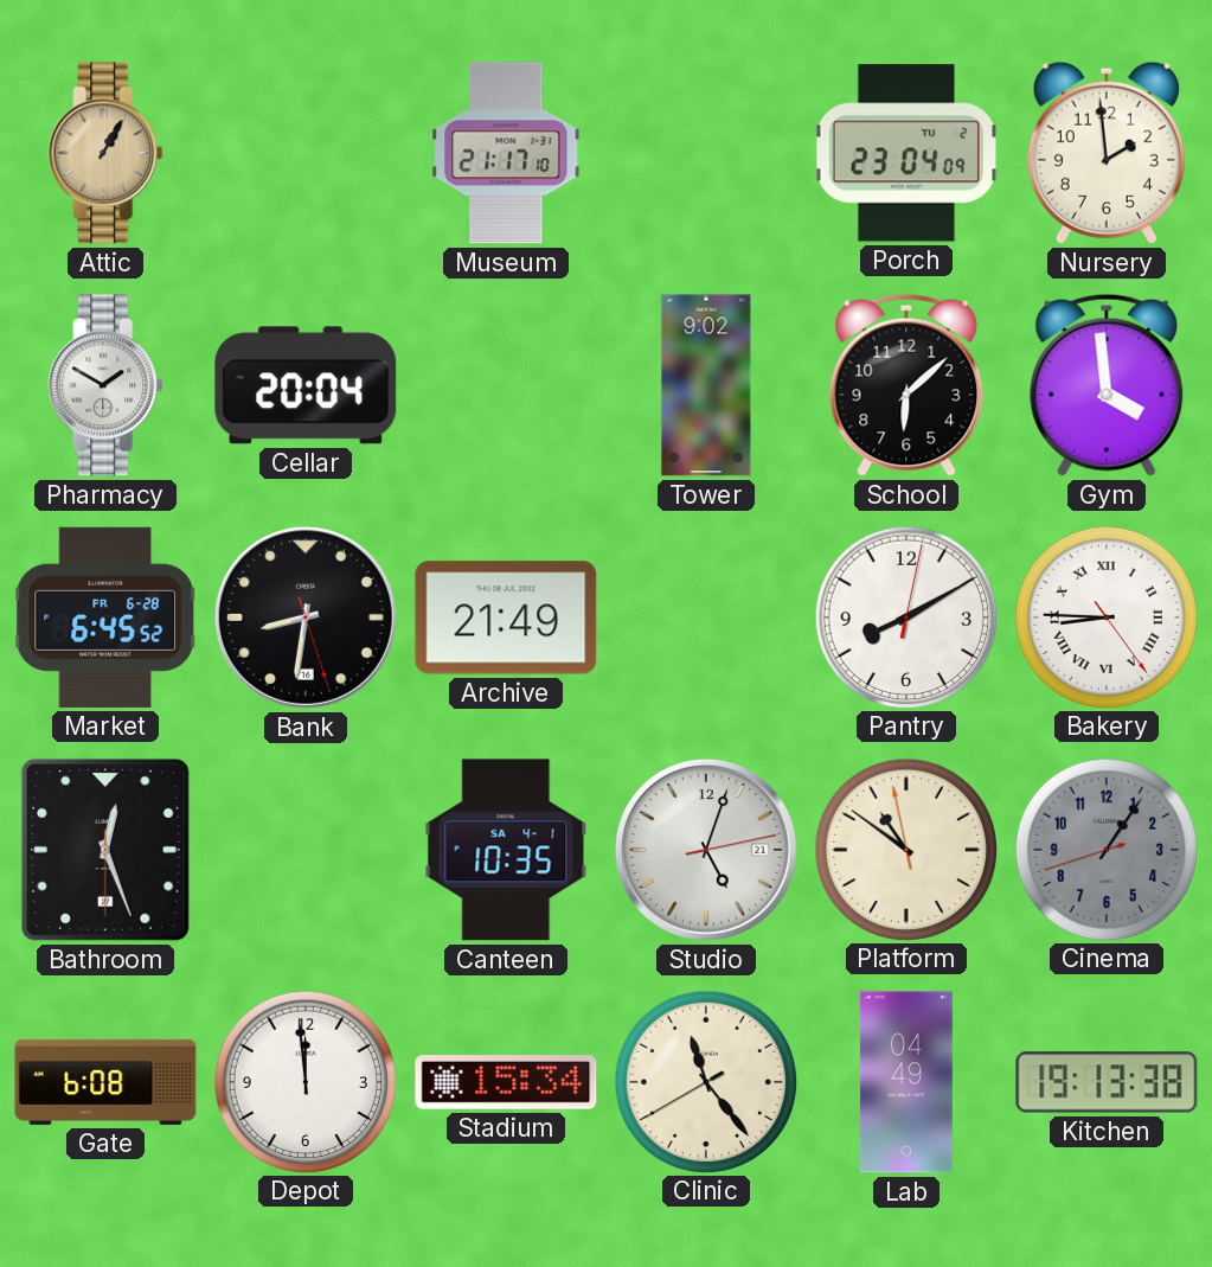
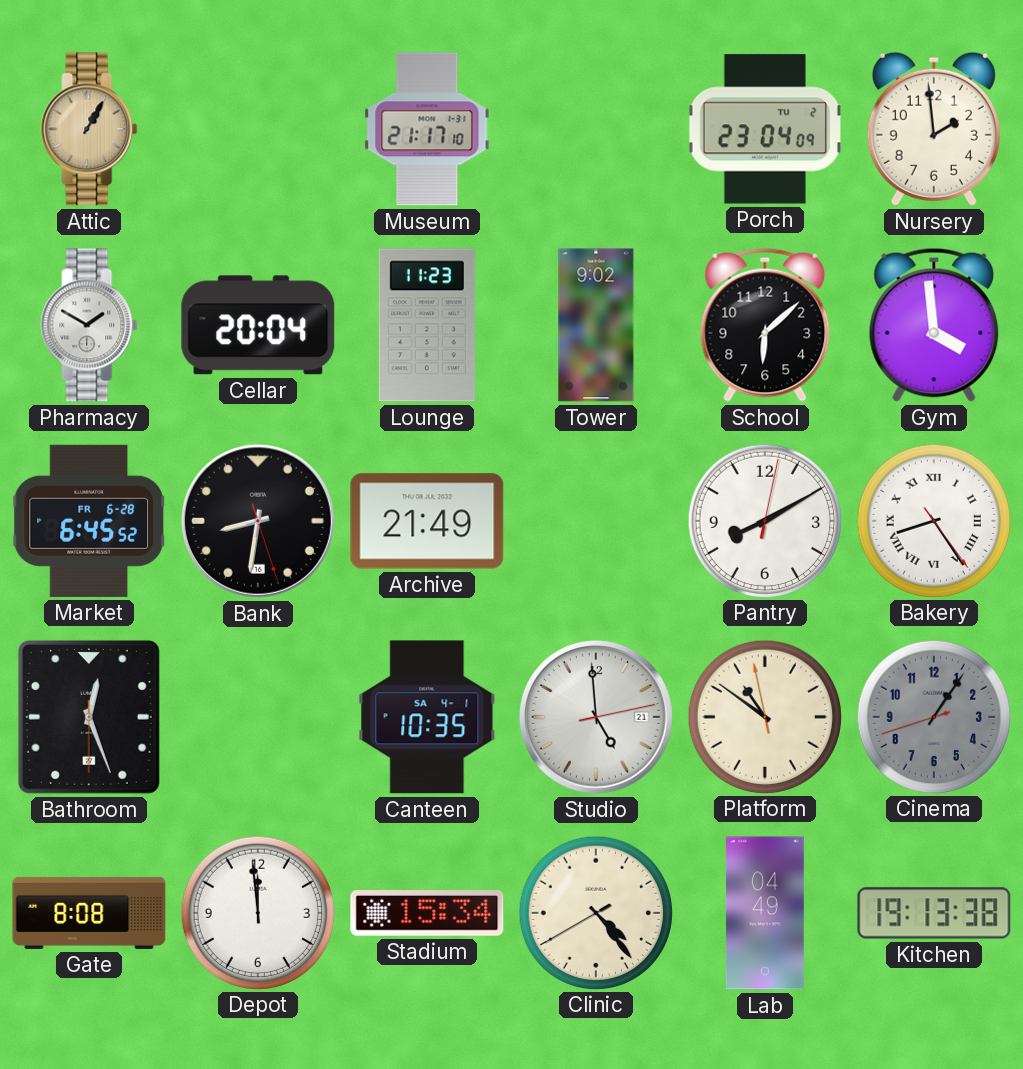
Lounge: none -> 11:23
Bakery: 8:45 -> 8:24
Studio: 5:03 -> 4:59
Gate: 6:08 -> 8:08
Clinic: 11:23 -> 4:23
